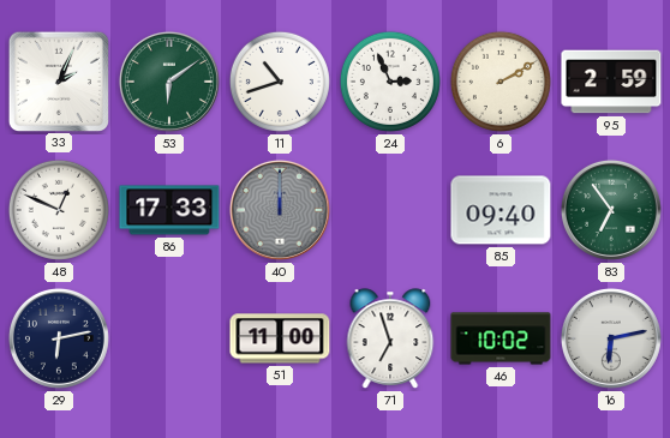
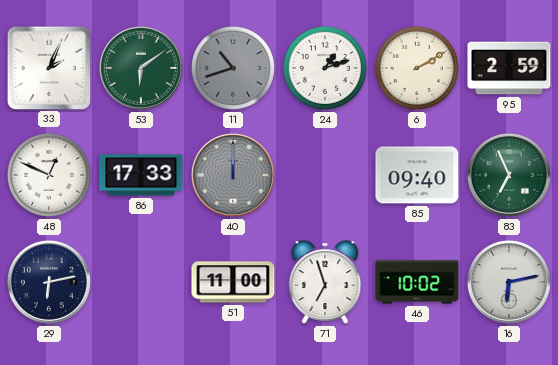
11 dial: white -> grey
24: 2:56 -> 1:12
83: 6:54 -> 6:56
